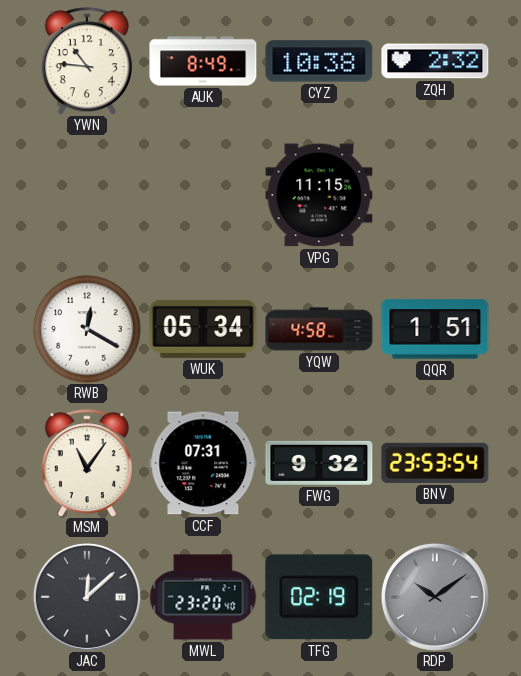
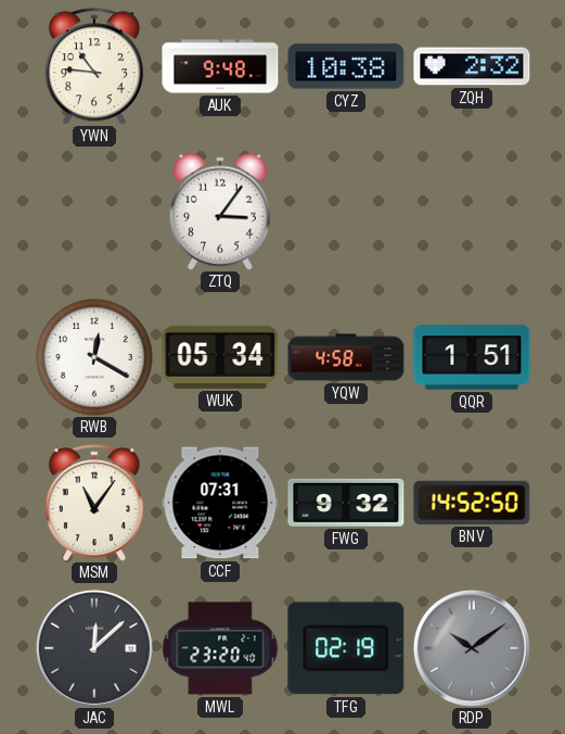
AUK: 8:49 -> 9:48
ZTQ: none -> 3:06
VPG: 11:15 -> none
BNV: 23:53 -> 14:52
